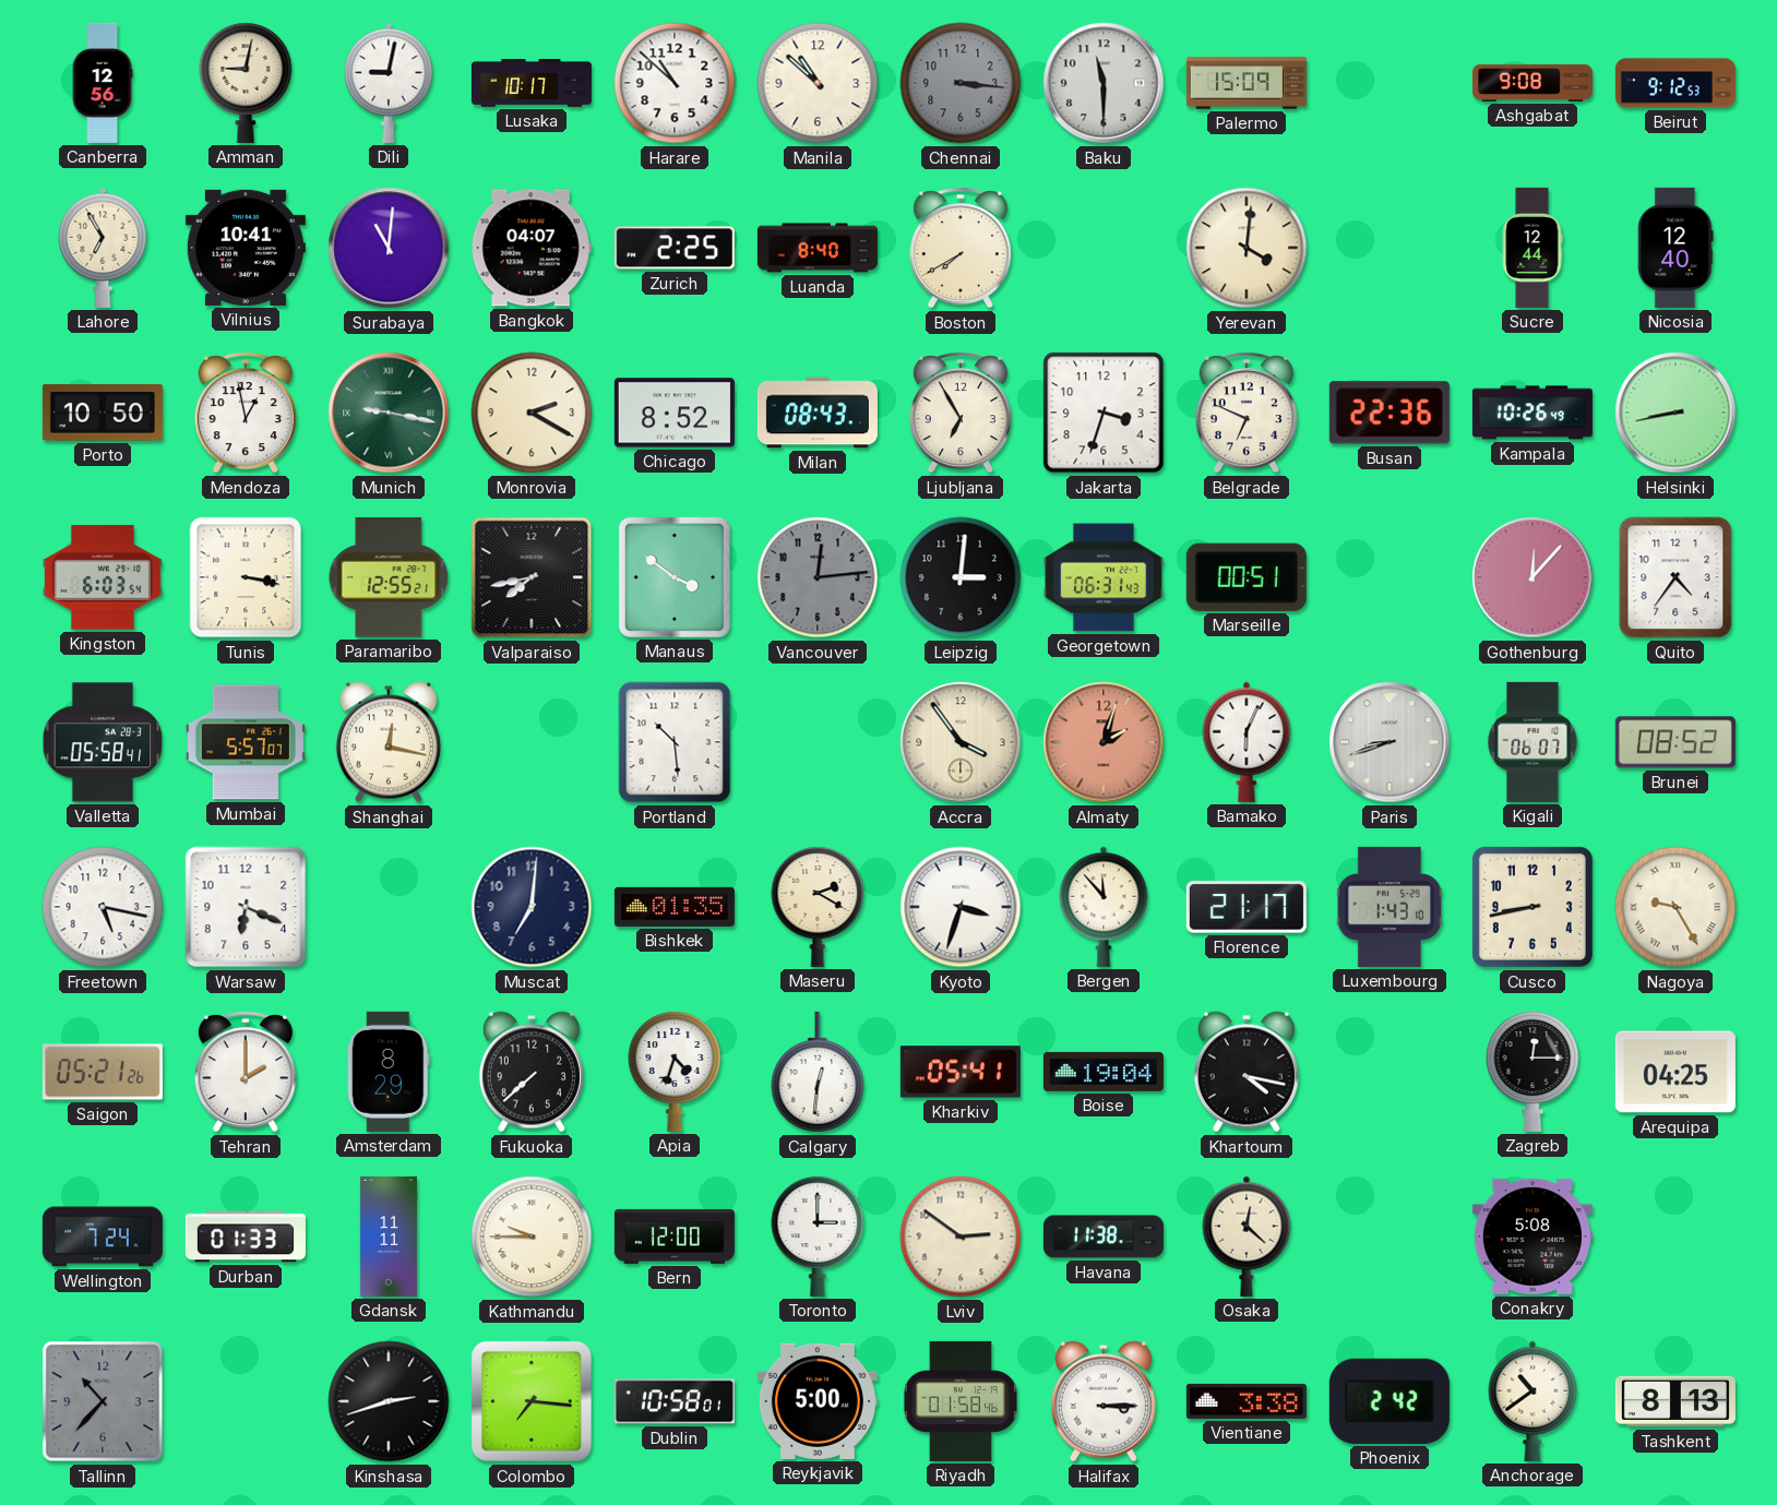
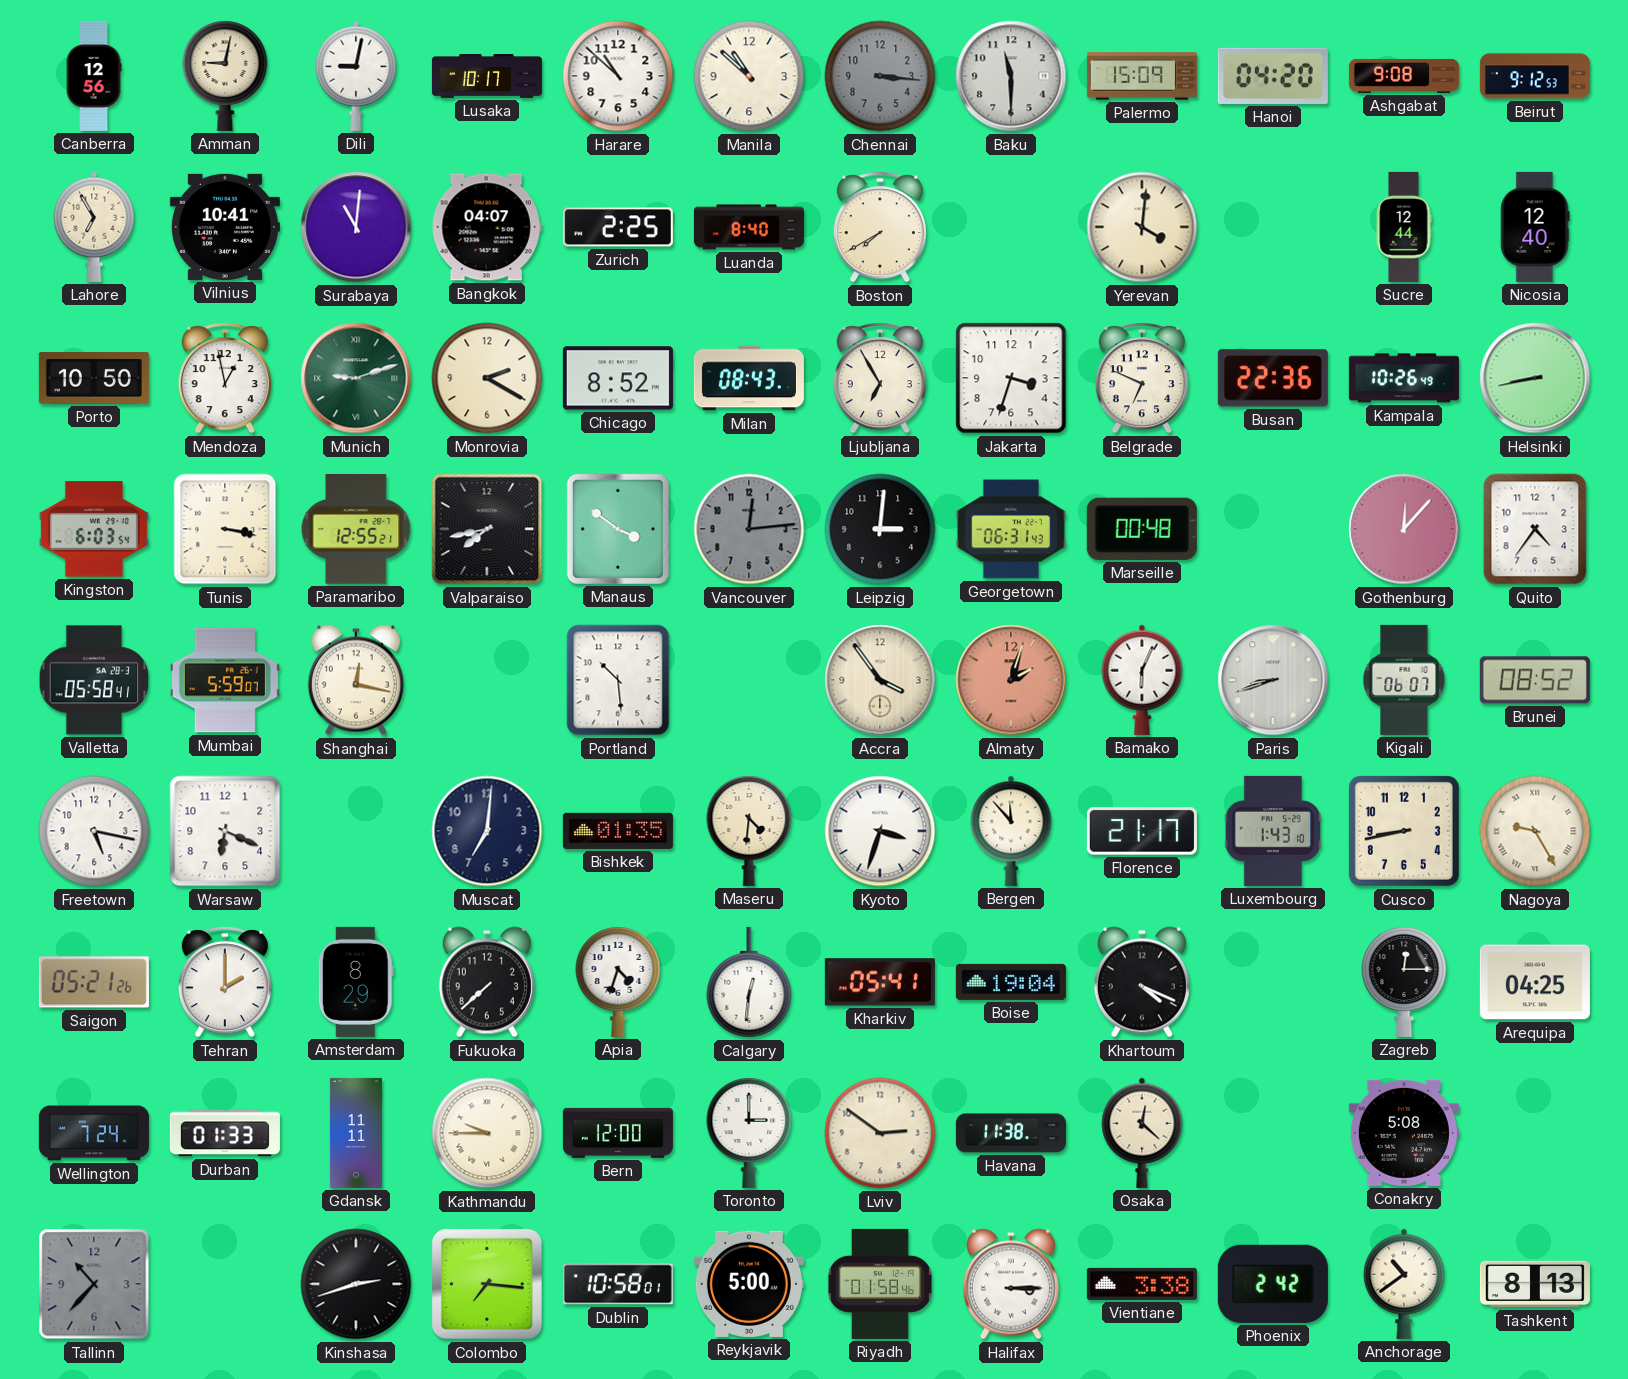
Hanoi: none -> 04:20
Munich: 9:17 -> 9:12
Marseille: 00:51 -> 00:48
Mumbai: 5:57 -> 5:59
Maseru: 2:20 -> 4:31
Khartoum: 4:17 -> 4:19
